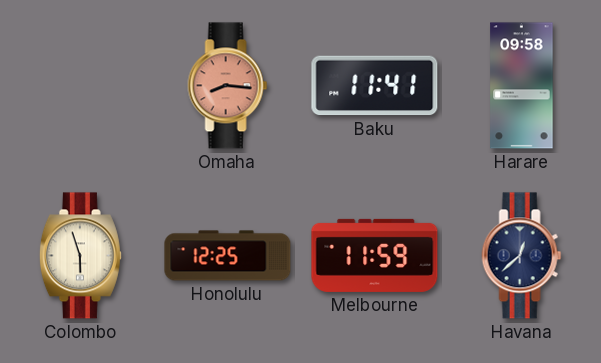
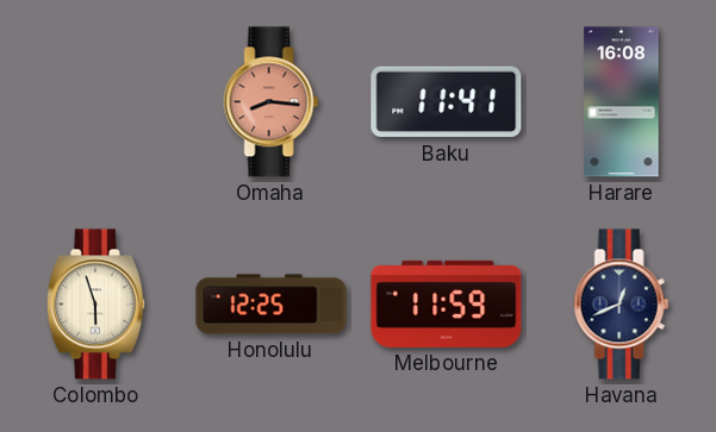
Harare: 09:58 -> 16:08
Havana: 12:38 -> 12:41
